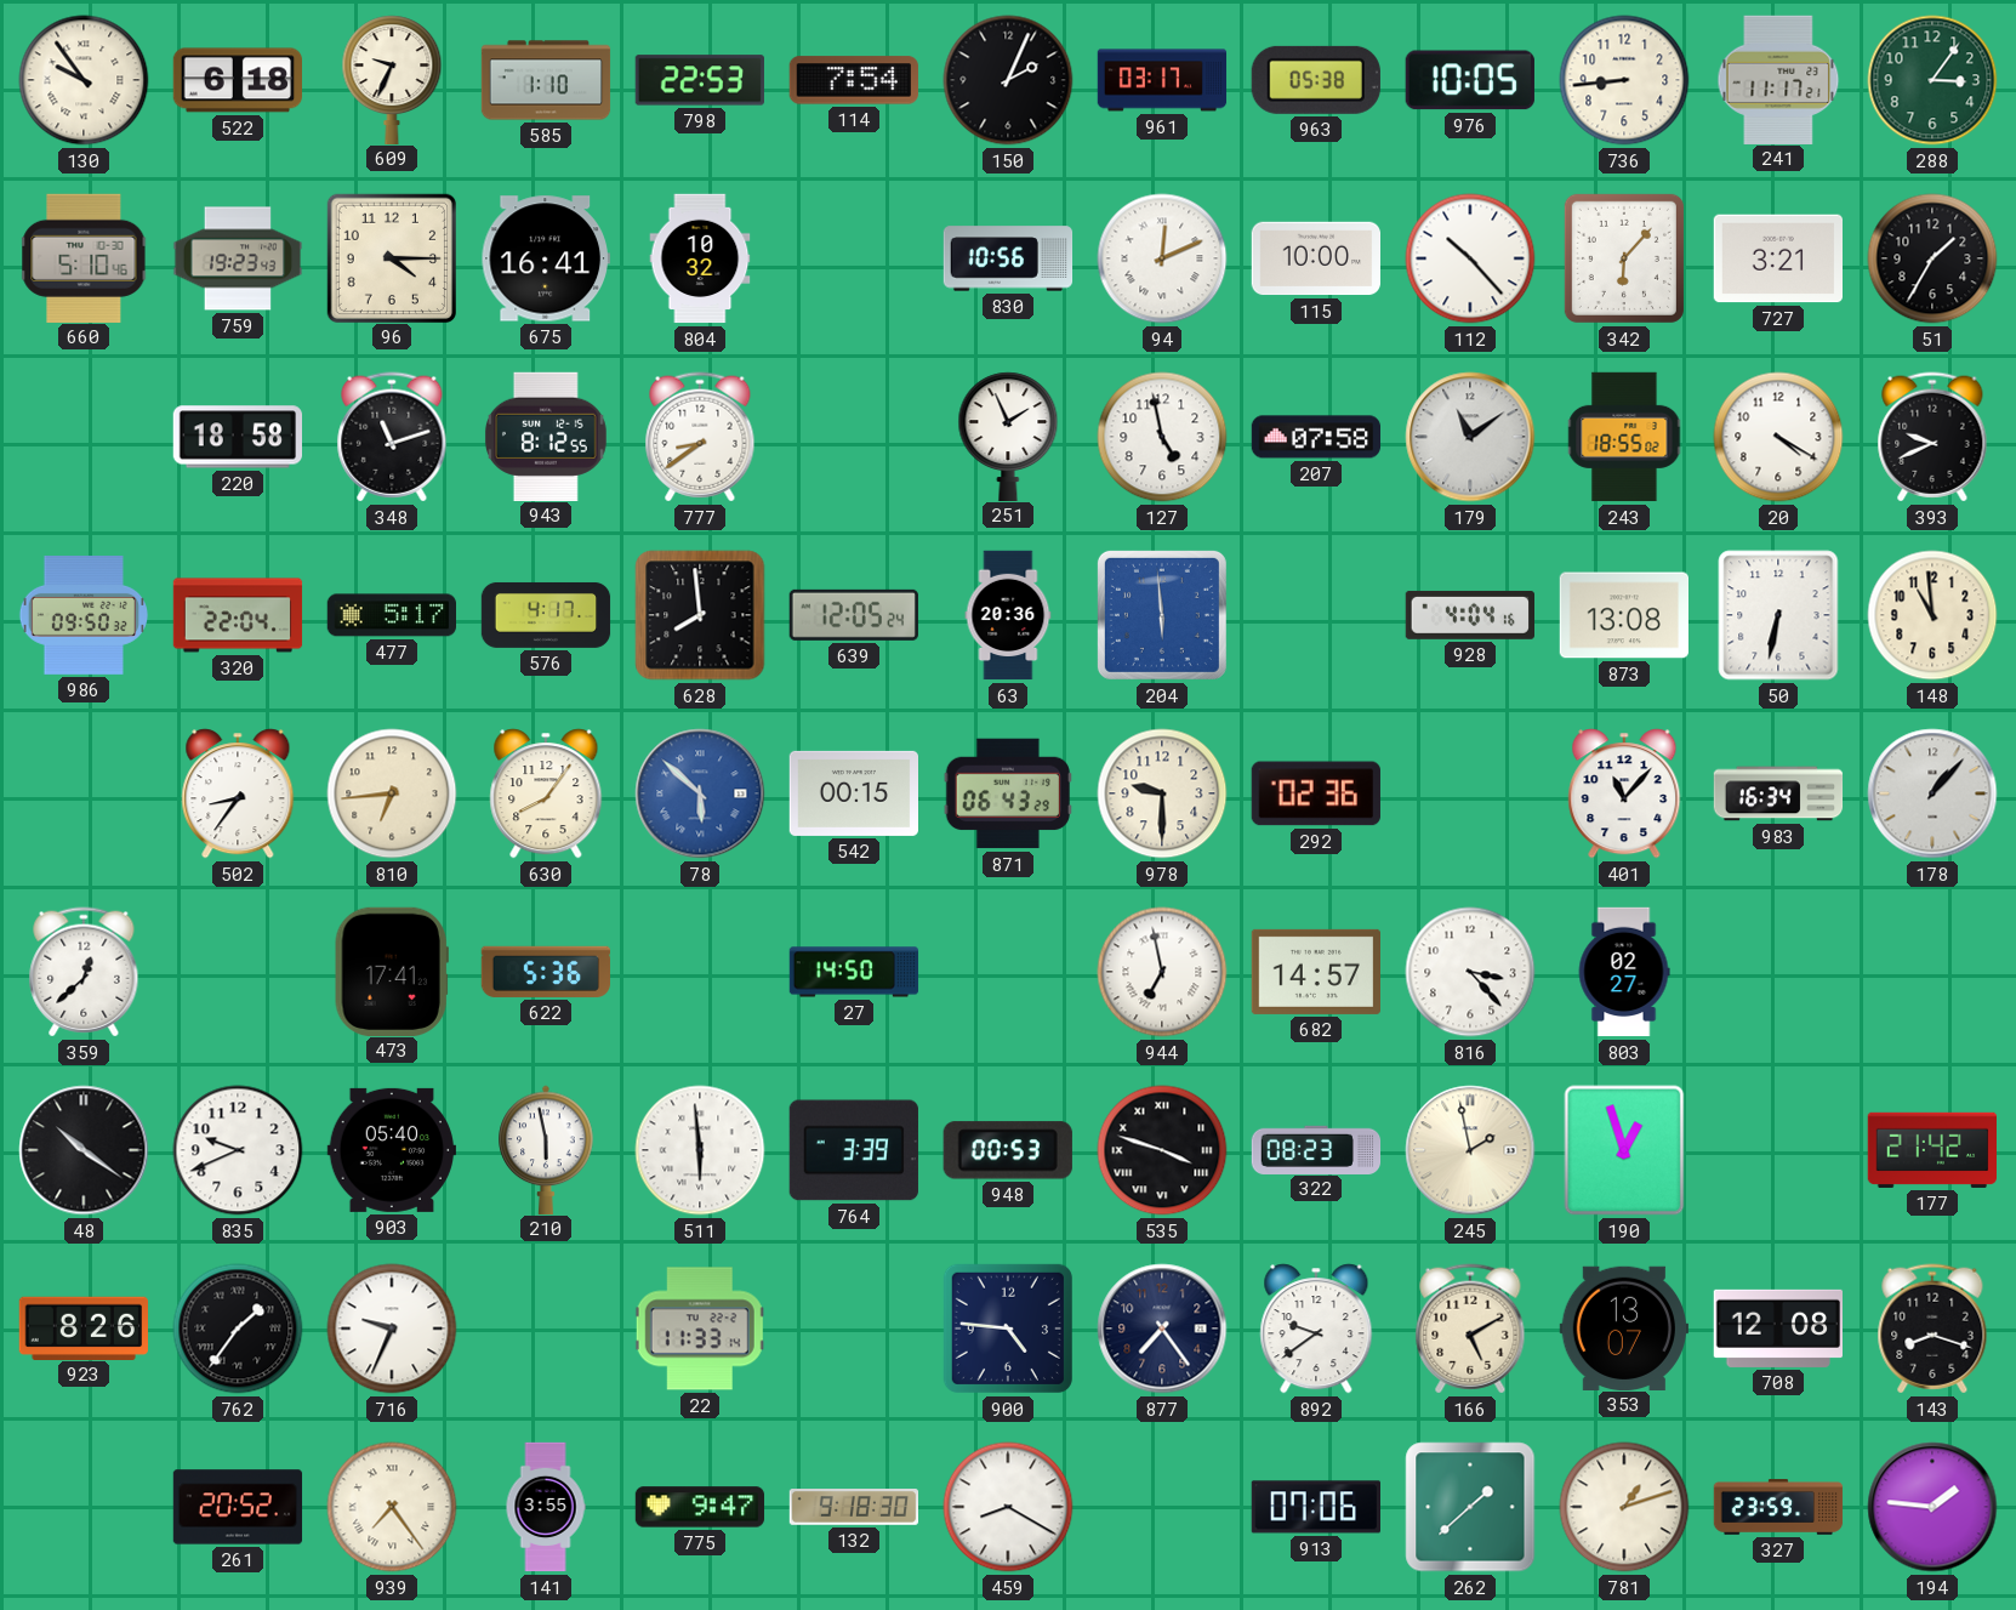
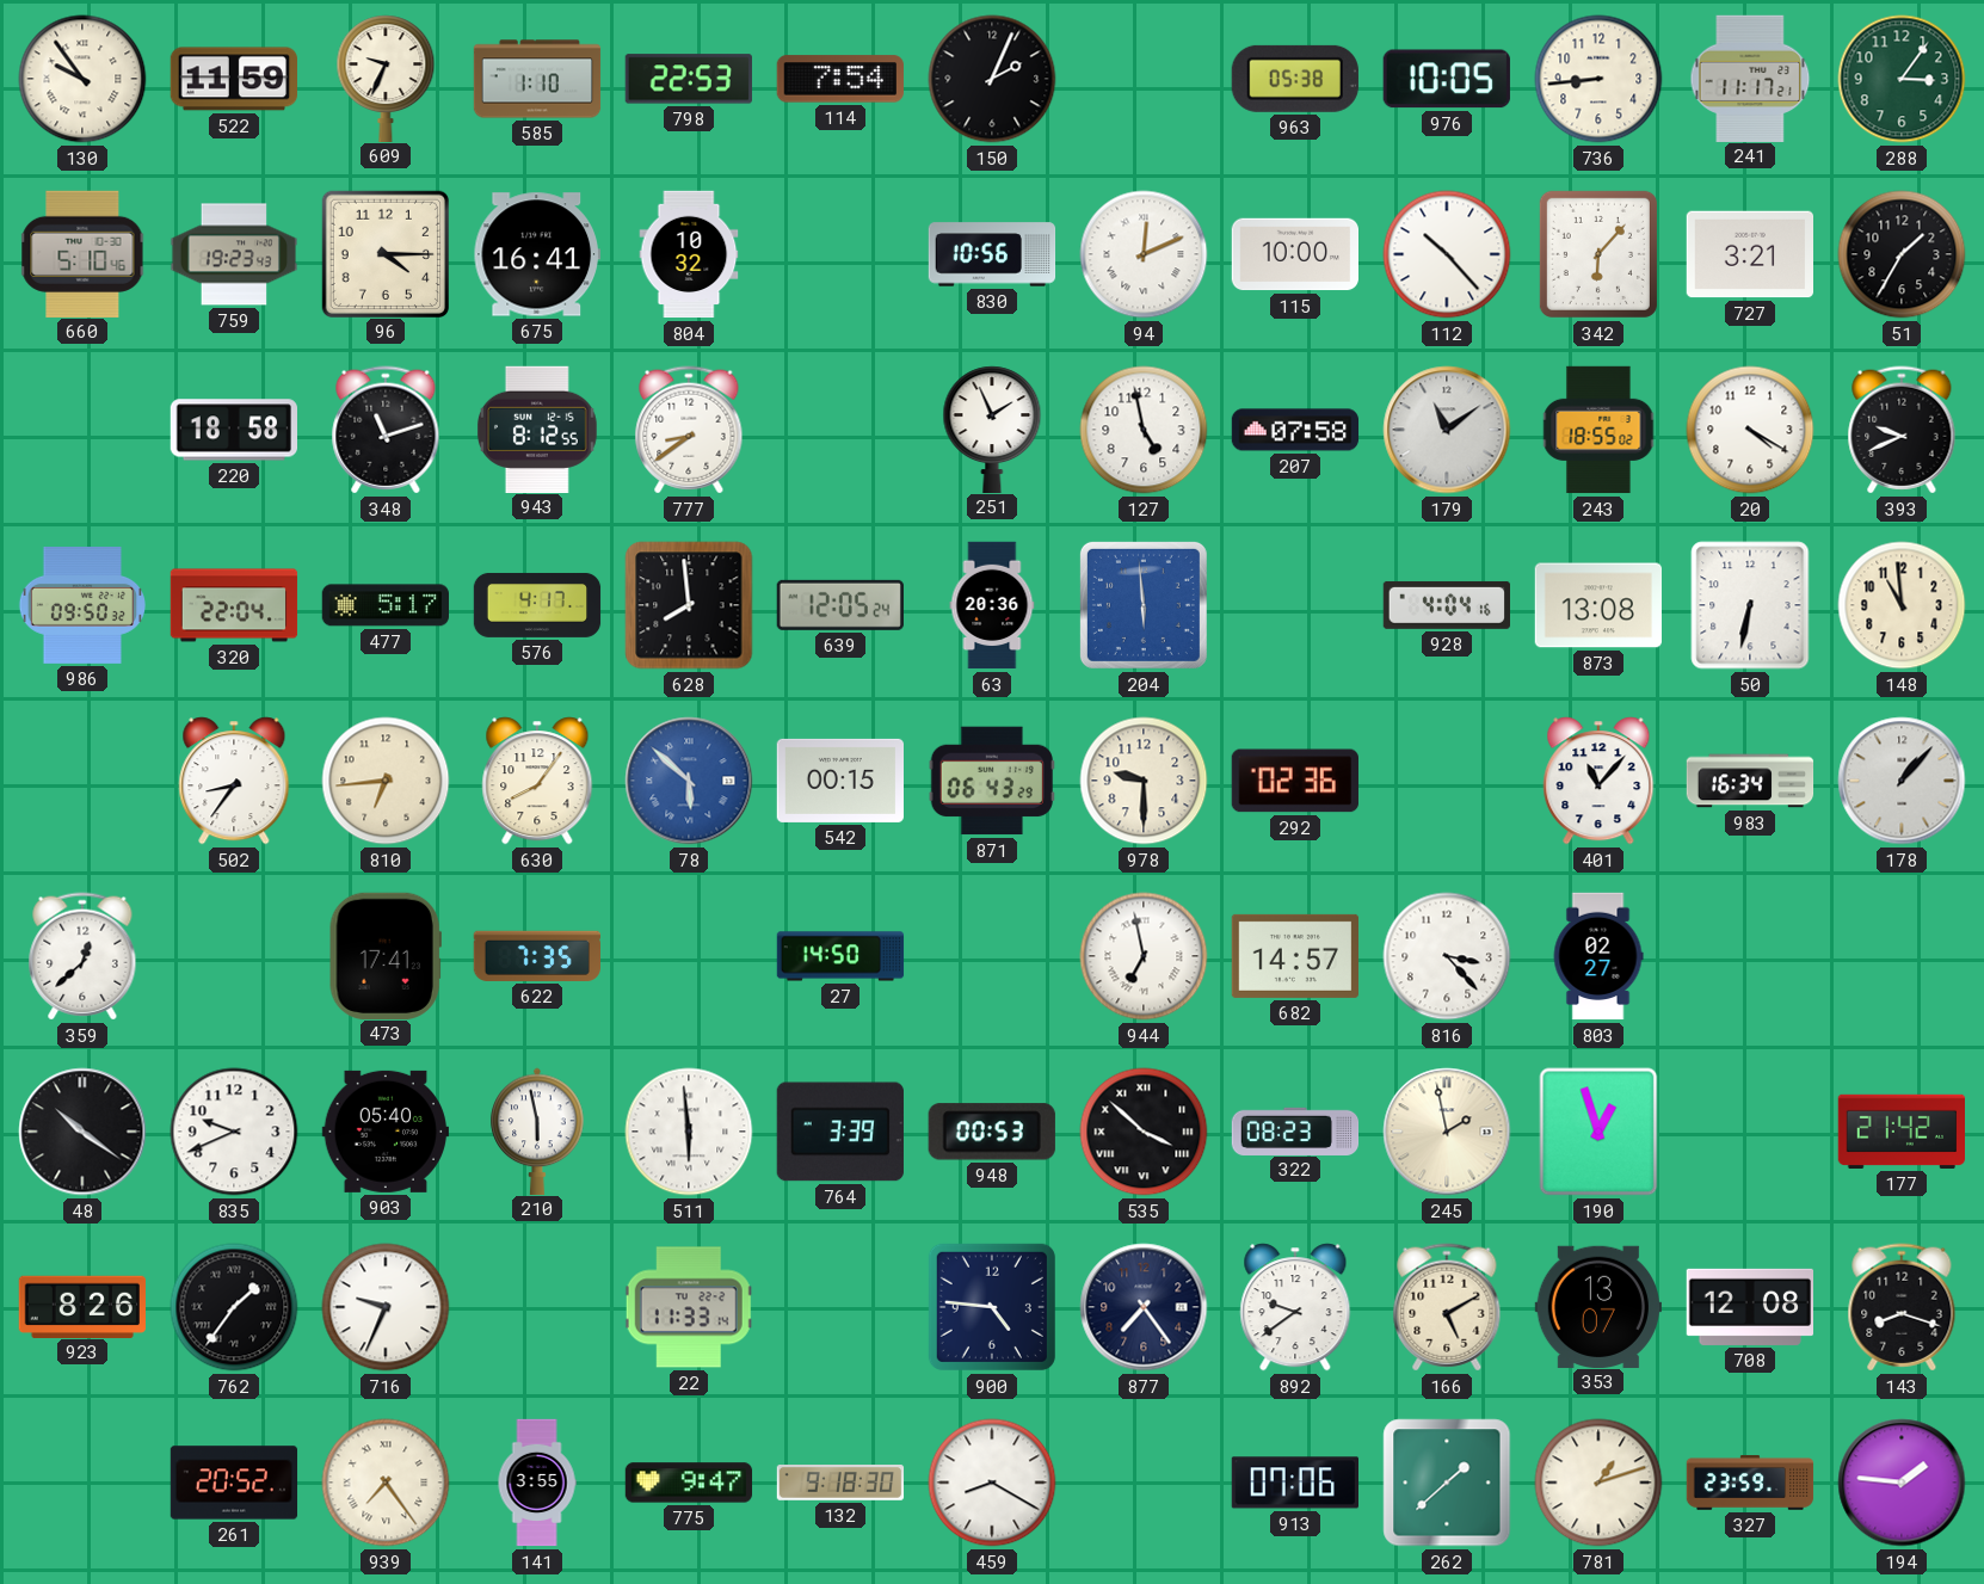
522: 6:18 -> 11:59
961: 03:17 -> none
622: 5:36 -> 7:35
535: 3:48 -> 3:52
